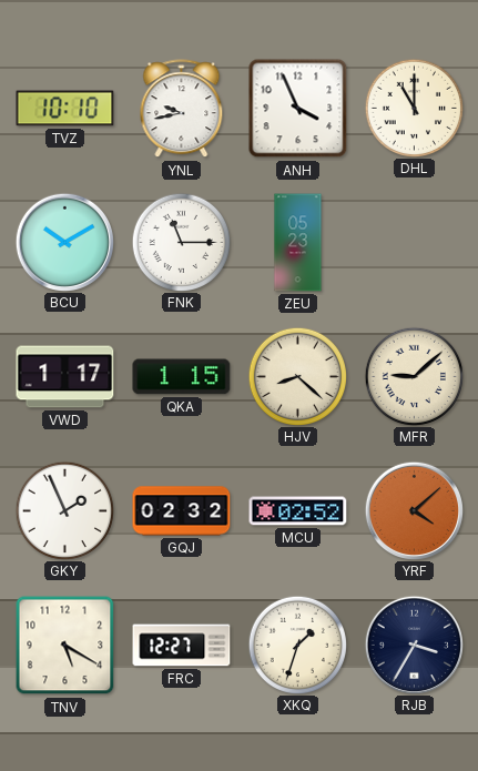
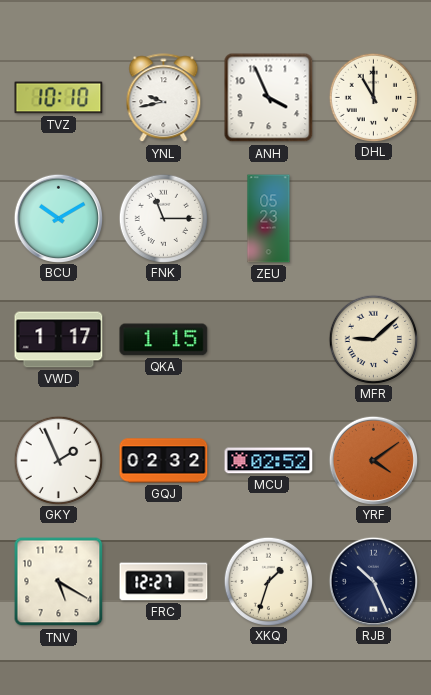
HJV: 8:22 -> none
YRF: 4:08 -> 4:09
RJB: 3:35 -> 10:26
